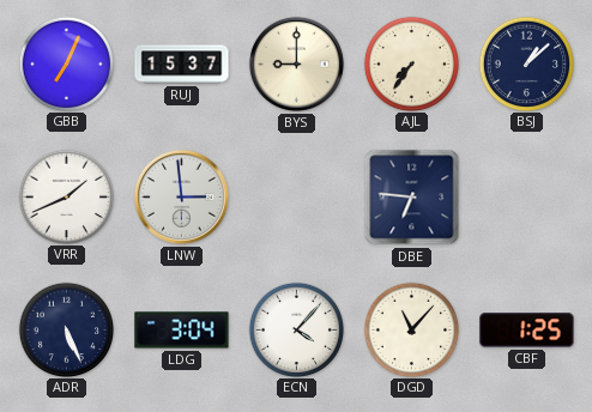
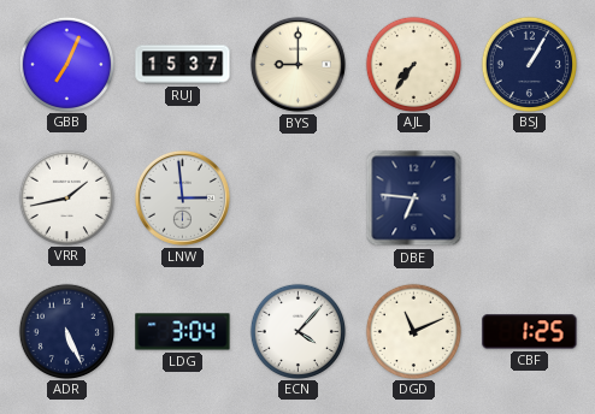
BSJ: 1:08 -> 1:05
VRR: 1:41 -> 1:43
DGD: 11:07 -> 11:11
